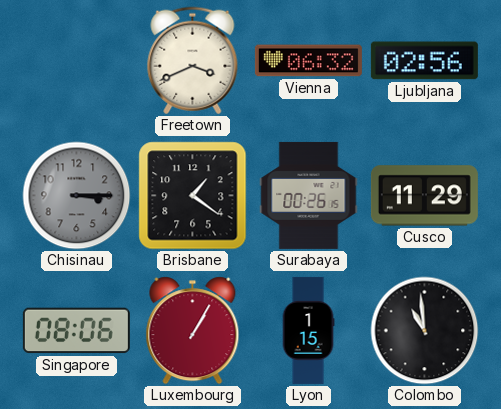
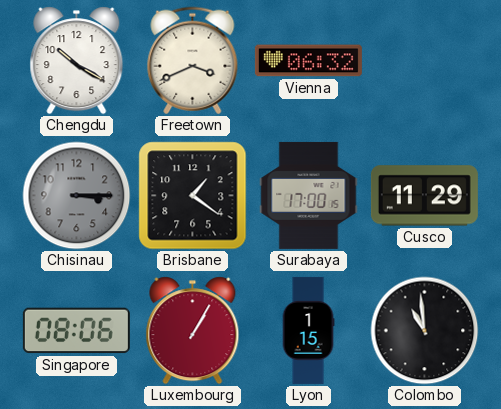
Chengdu: none -> 10:20
Ljubljana: 02:56 -> none
Surabaya: 00:26 -> 17:00
